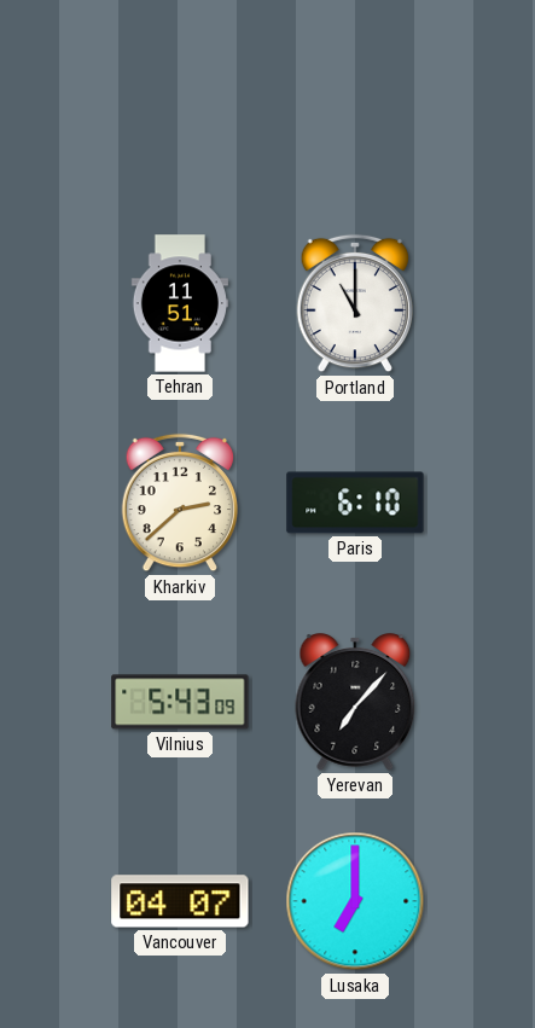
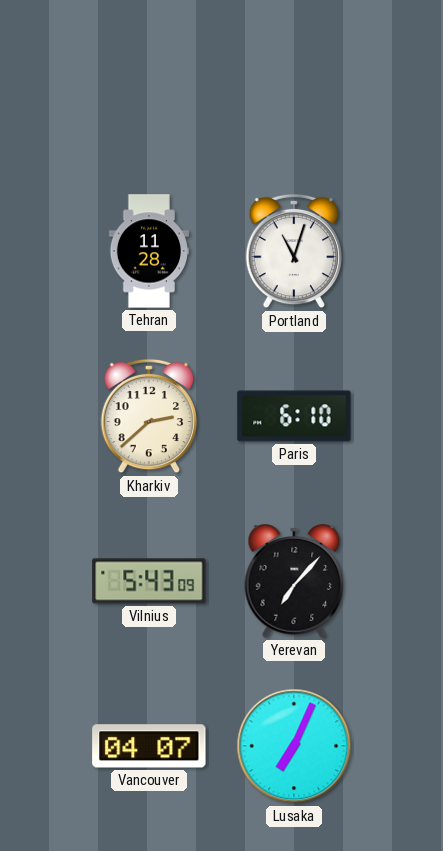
Tehran: 11:51 -> 11:28
Portland: 11:00 -> 11:03
Lusaka: 7:00 -> 7:04
